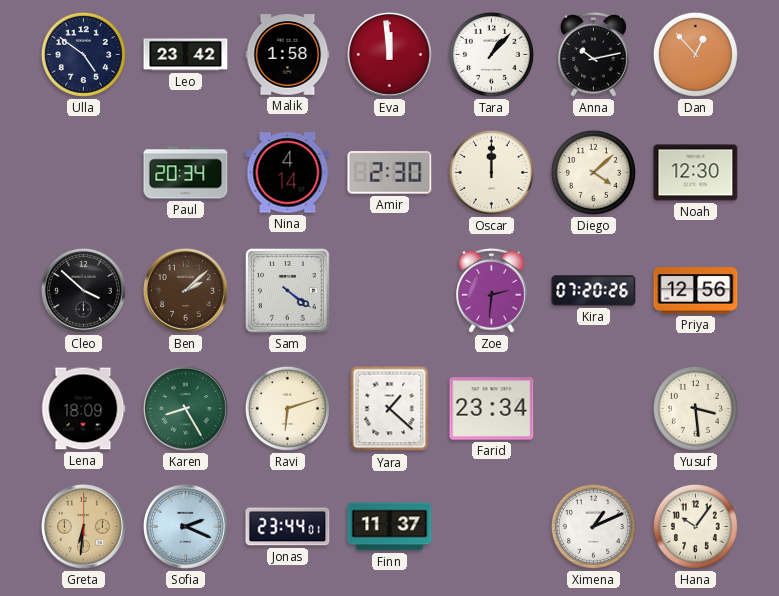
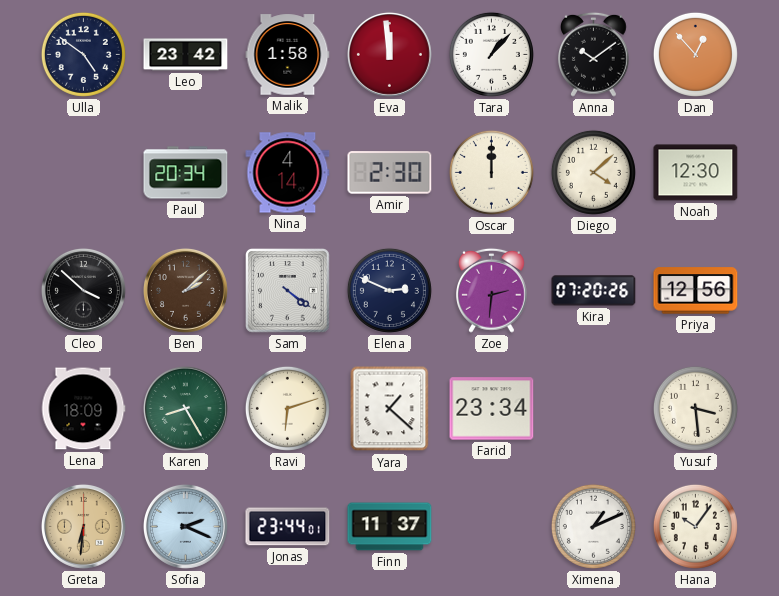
Anna: 10:13 -> 10:09
Elena: none -> 2:49
